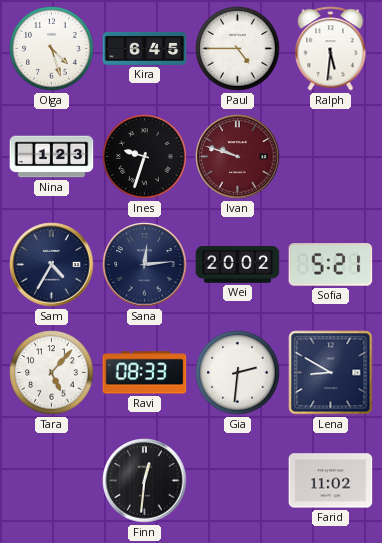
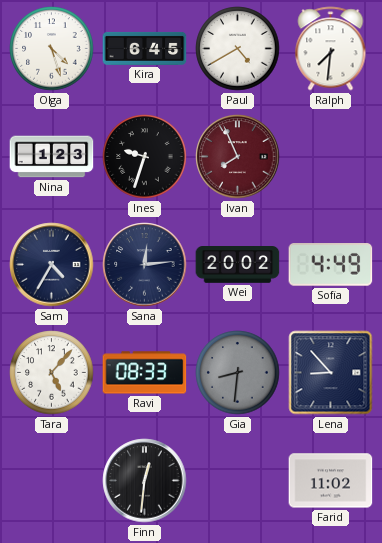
Paul: 4:45 -> 4:40
Ralph: 5:31 -> 7:31
Ivan: 9:48 -> 7:56
Sofia: 5:21 -> 4:49
Gia: 2:31 -> 8:31
Gia dial: white -> grey
Lena: 8:50 -> 8:53
